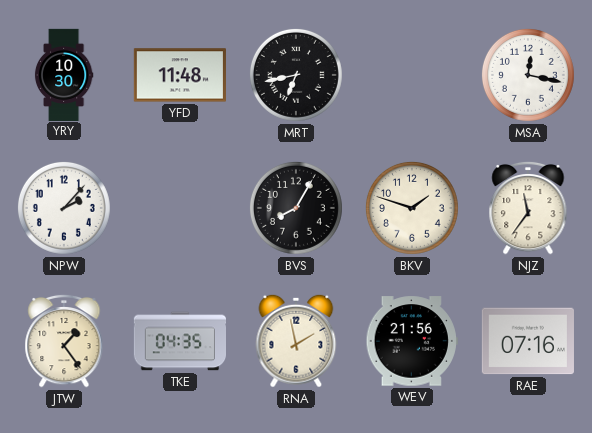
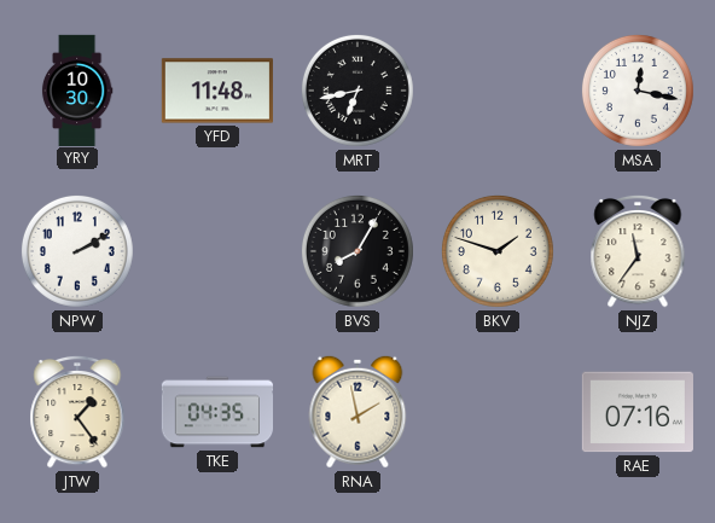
NPW: 2:07 -> 2:10
WEV: 21:56 -> none
